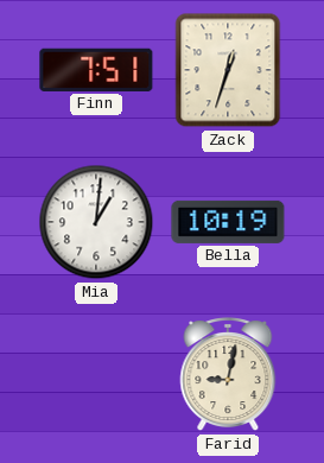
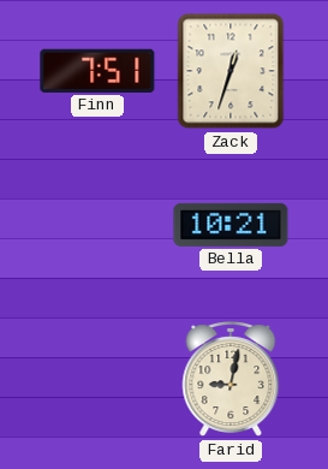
Mia: 1:01 -> none
Bella: 10:19 -> 10:21
